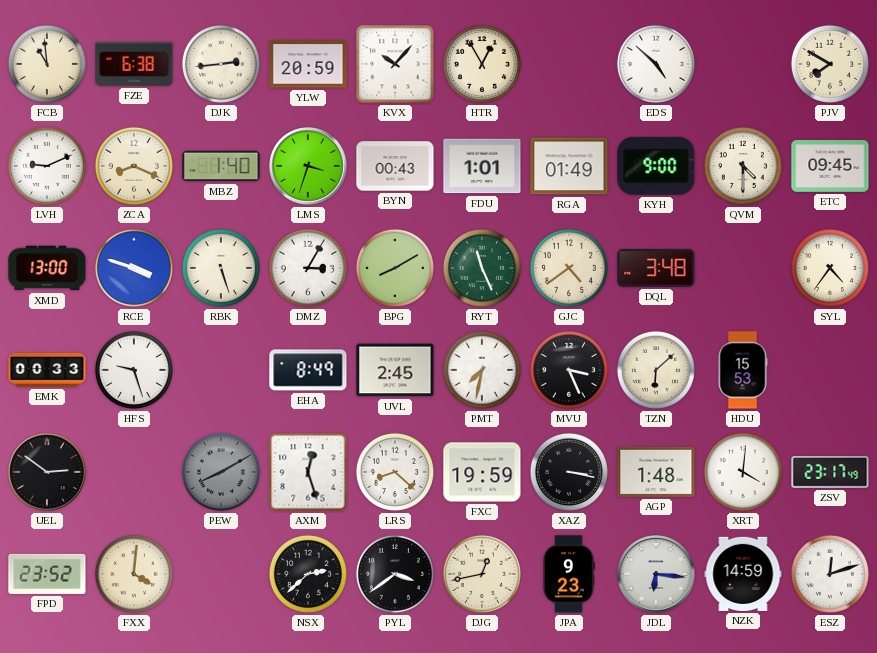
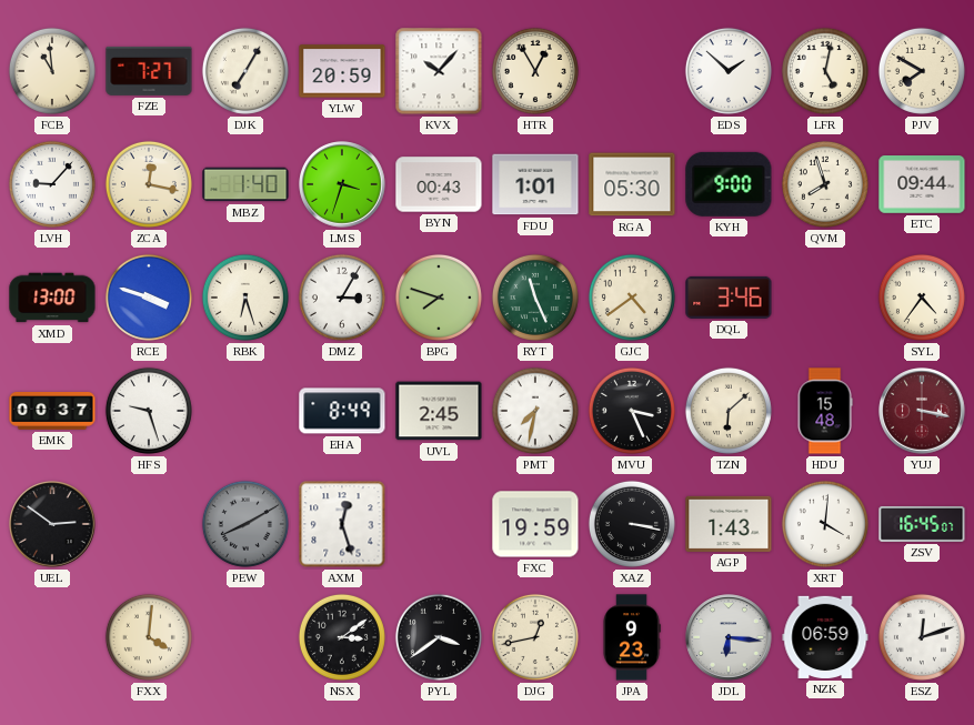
FZE: 6:38 -> 7:27
DJK: 2:44 -> 7:05
EDS: 4:52 -> 1:52
LFR: none -> 5:02
LVH: 9:11 -> 9:07
ZCA: 8:19 -> 12:17
RGA: 01:49 -> 05:30
QVM: 4:30 -> 7:57
ETC: 09:45 -> 09:44
RBK: 5:27 -> 6:27
BPG: 8:10 -> 7:48
DQL: 3:48 -> 3:46
EMK: 00:33 -> 00:37
HDU: 15:53 -> 15:48
YUJ: none -> 3:17
LRS: 8:22 -> none
AGP: 1:48 -> 1:43
ZSV: 23:17 -> 16:45
FPD: 23:52 -> none
NSX: 2:38 -> 3:09
NZK: 14:59 -> 06:59
